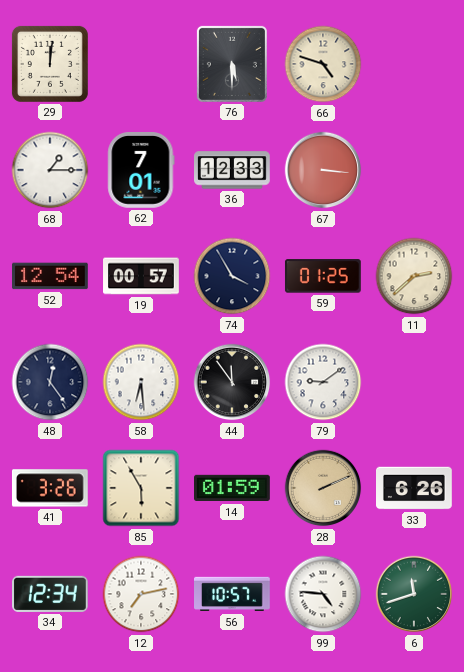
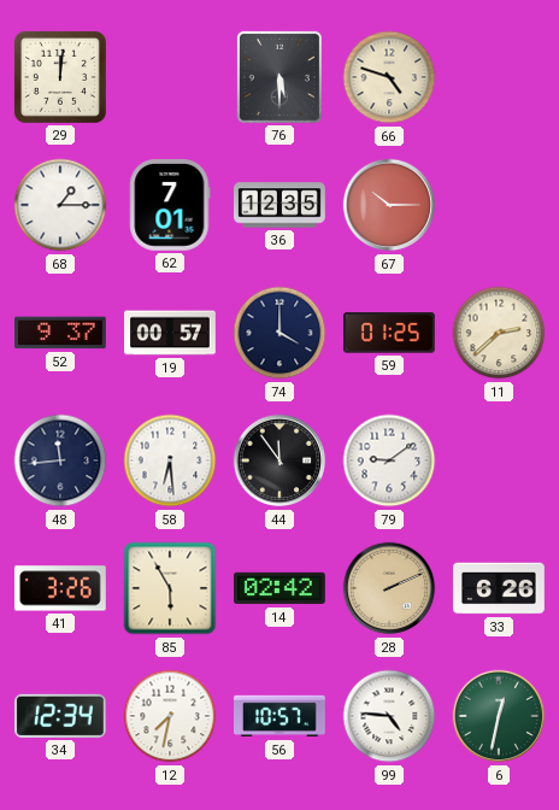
36: 12:33 -> 12:35
67: 3:16 -> 10:15
52: 12:54 -> 9:37
74: 3:55 -> 4:00
48: 12:24 -> 11:44
14: 01:59 -> 02:42
12: 7:13 -> 7:32
6: 11:42 -> 12:32
